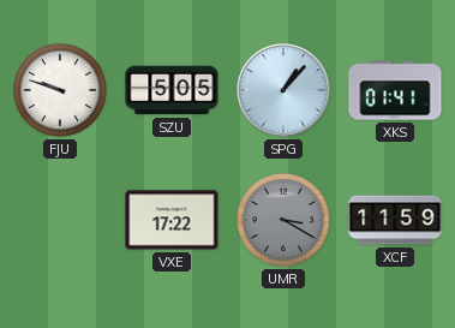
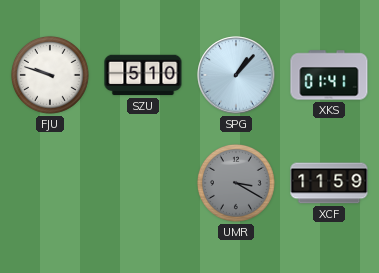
SZU: 5:05 -> 5:10
VXE: 17:22 -> none
